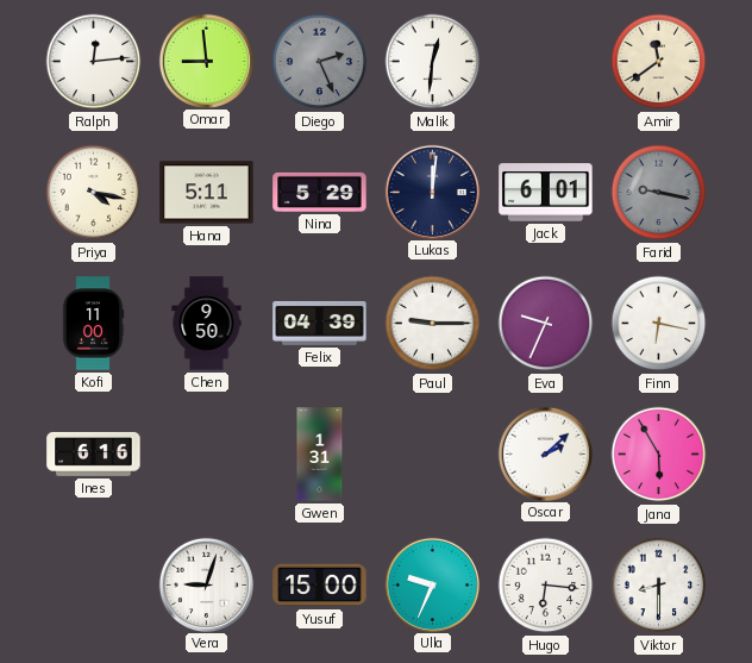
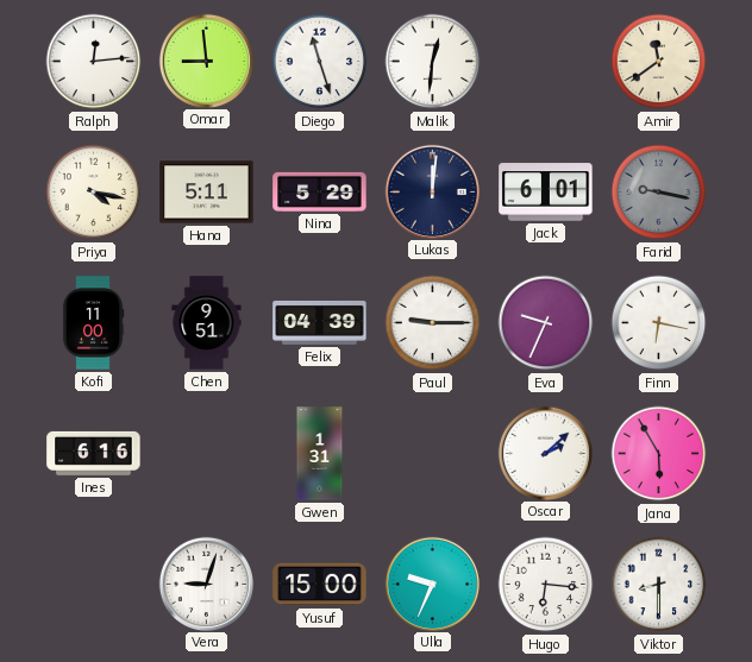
Diego: 2:26 -> 11:27
Diego dial: grey -> white
Chen: 9:50 -> 9:51
